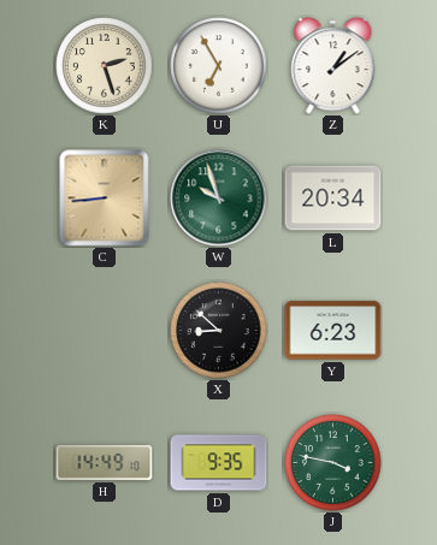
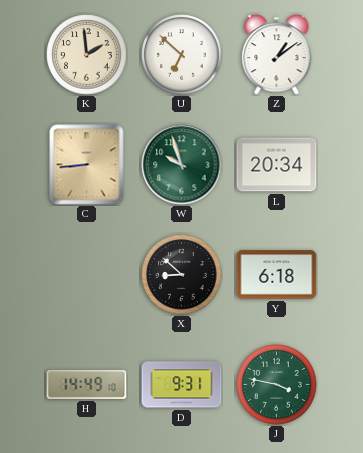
K: 2:27 -> 1:59
U: 6:55 -> 6:52
Y: 6:23 -> 6:18
D: 9:35 -> 9:31
